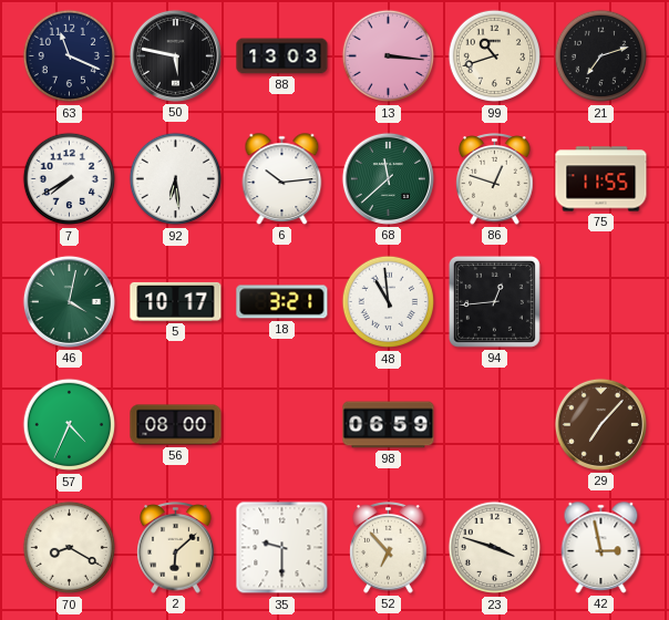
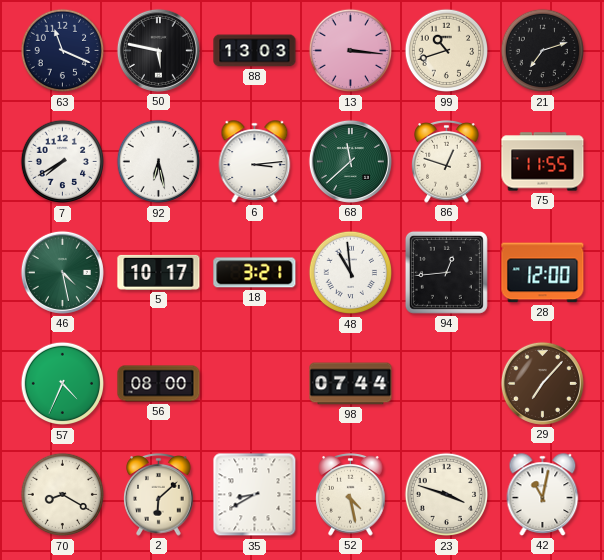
92: 6:29 -> 6:28
6: 10:14 -> 3:14
46: 4:02 -> 4:28
28: none -> 12:00
98: 06:59 -> 07:44
35: 9:30 -> 8:40
52: 6:53 -> 4:28
42: 2:58 -> 11:02
